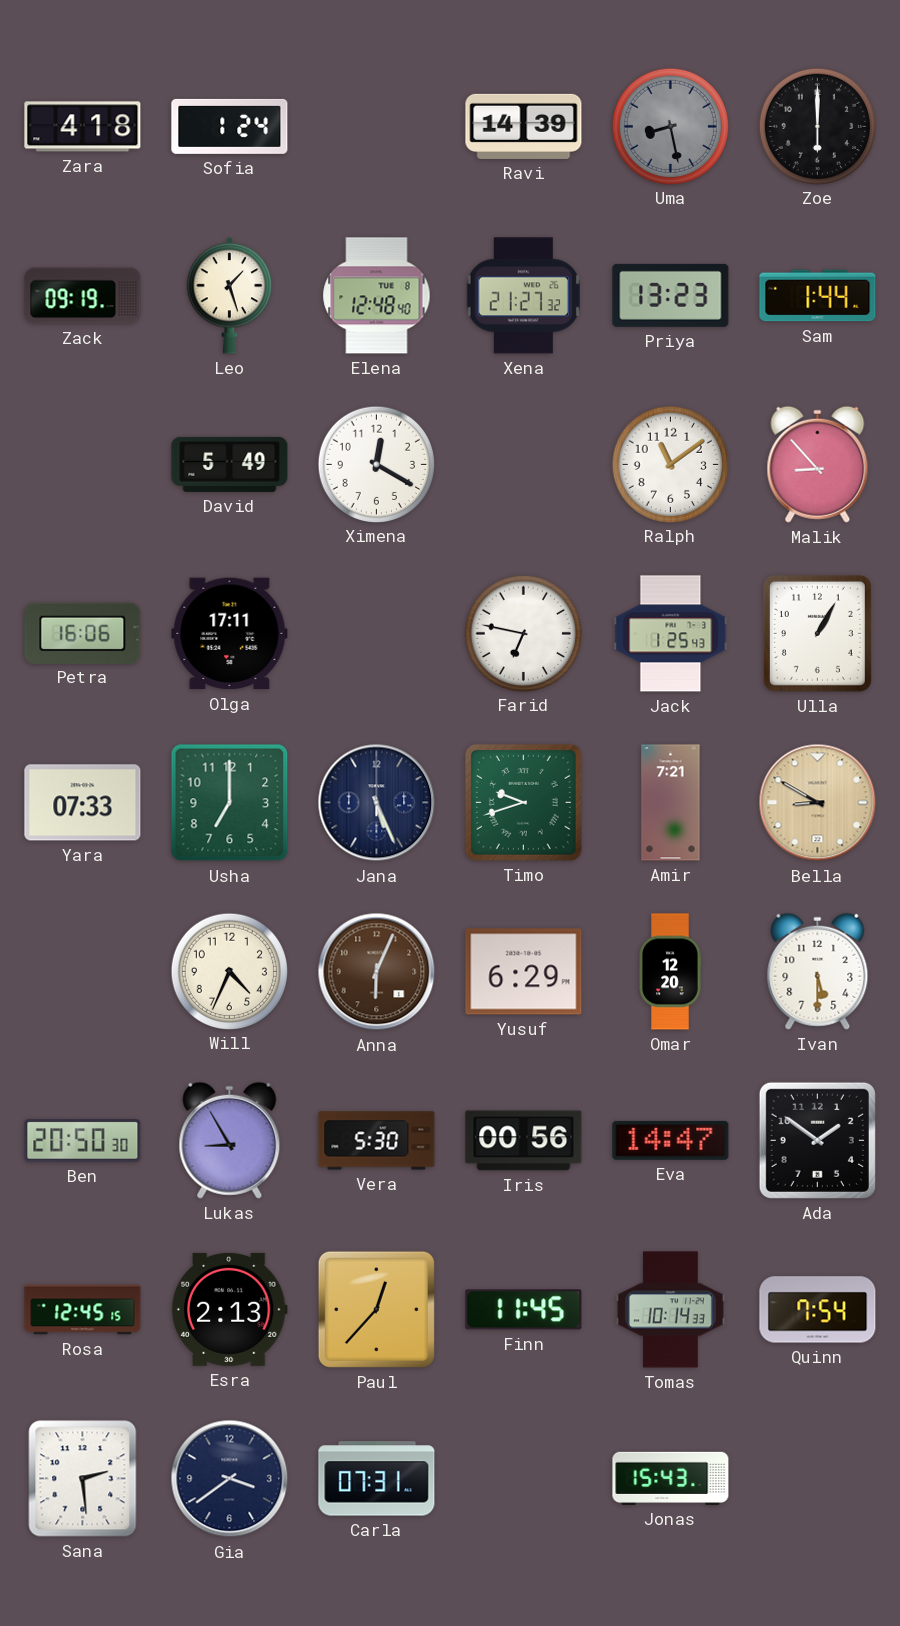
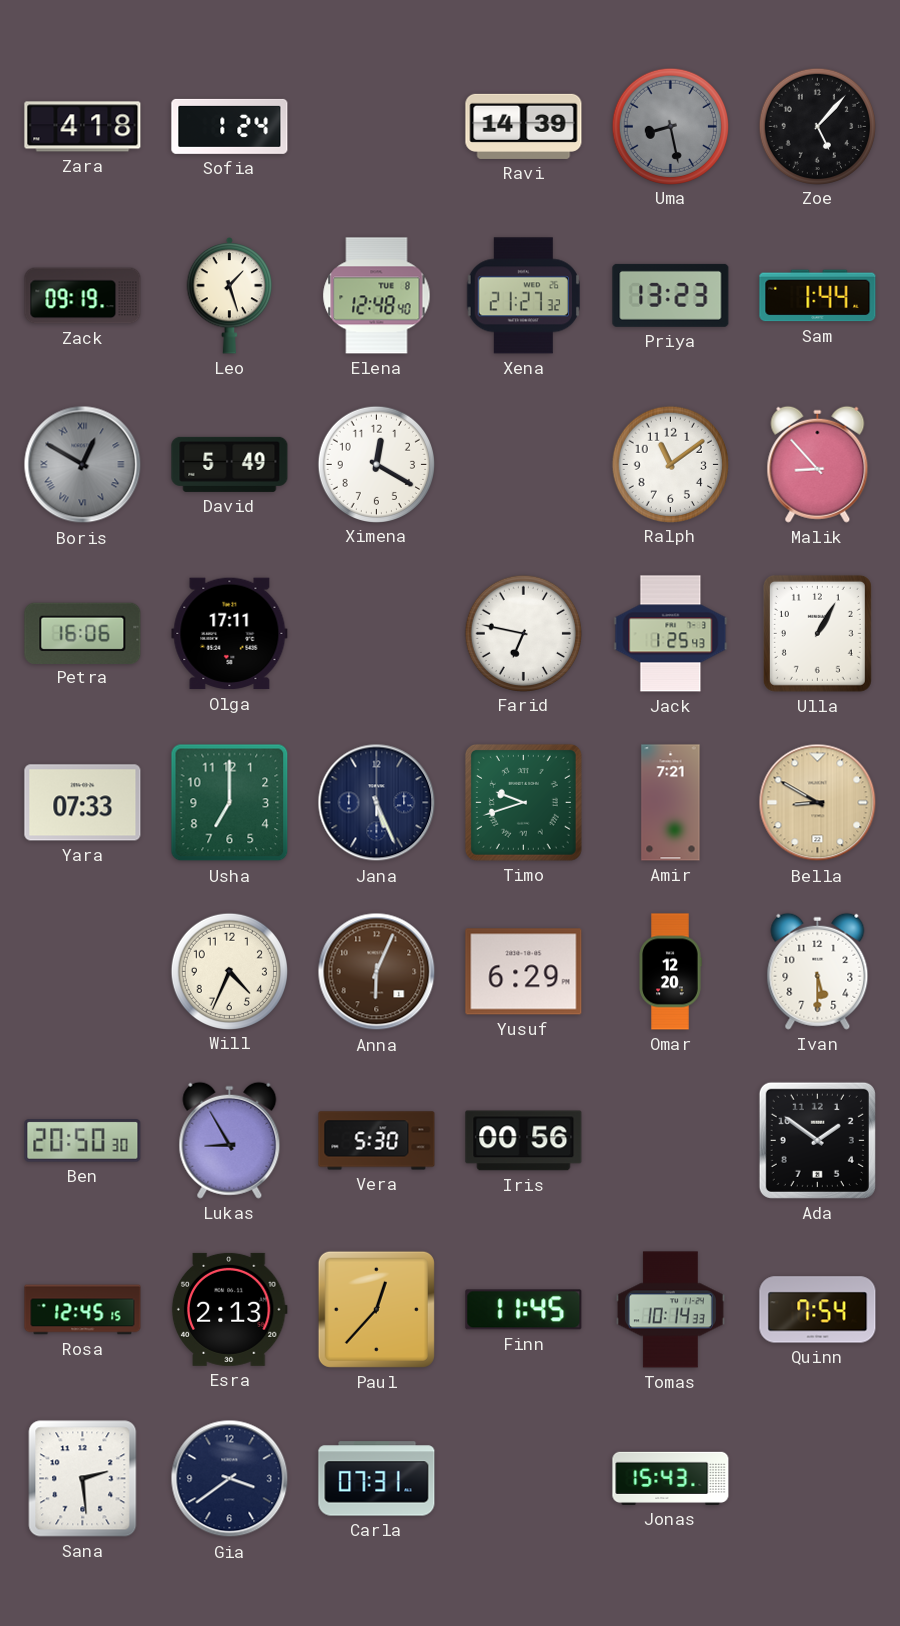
Zoe: 6:00 -> 5:07
Boris: none -> 12:50
Eva: 14:47 -> none
